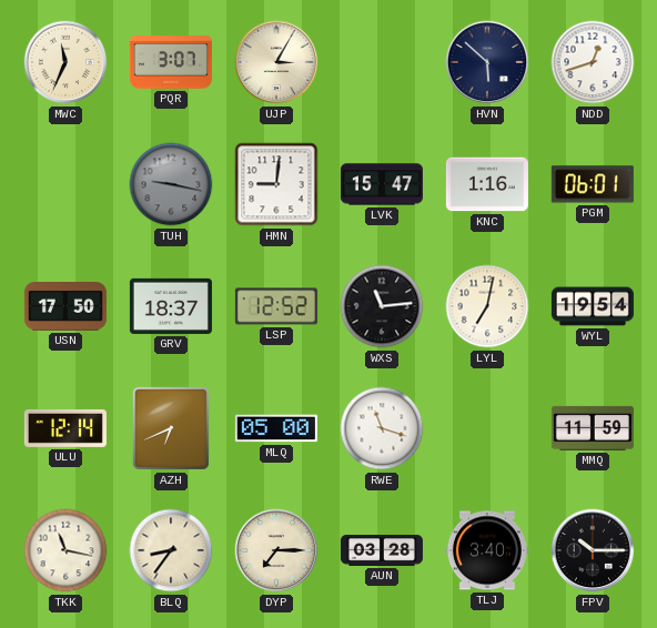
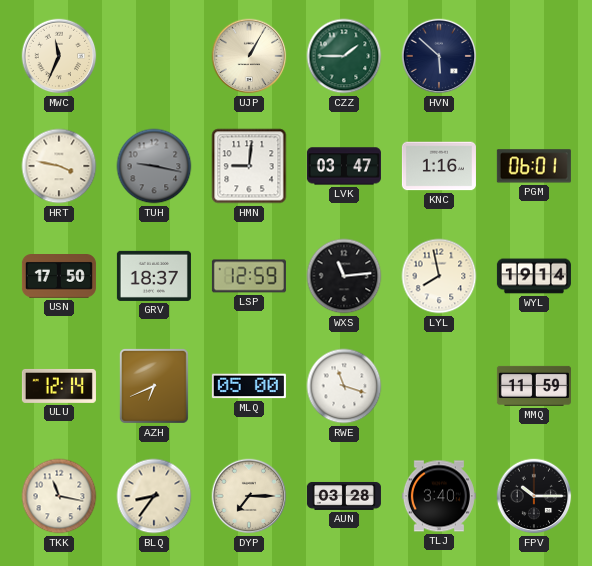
PQR: 3:07 -> none
UJP: 3:05 -> 1:05
CZZ: none -> 1:45
NDD: 12:42 -> none
HRT: none -> 3:47
LVK: 15:47 -> 03:47
LSP: 12:52 -> 12:59
LYL: 7:02 -> 7:58
WYL: 19:54 -> 19:14
